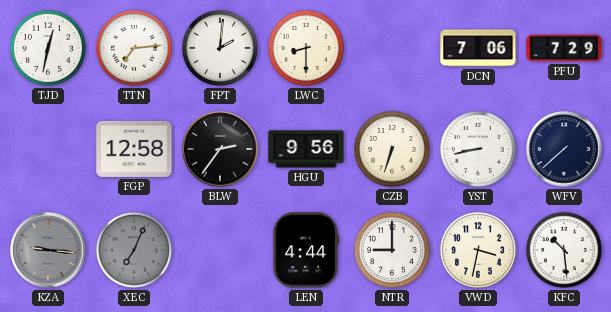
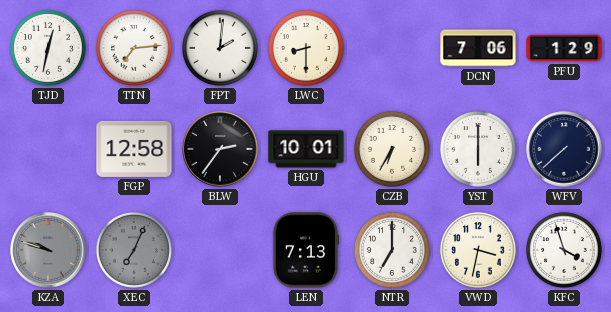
PFU: 7:29 -> 1:29
HGU: 9:56 -> 10:01
CZB: 6:33 -> 6:35
YST: 8:43 -> 6:00
KZA: 9:16 -> 9:48
LEN: 4:44 -> 7:13
NTR: 9:00 -> 7:00
KFC: 10:29 -> 3:57
